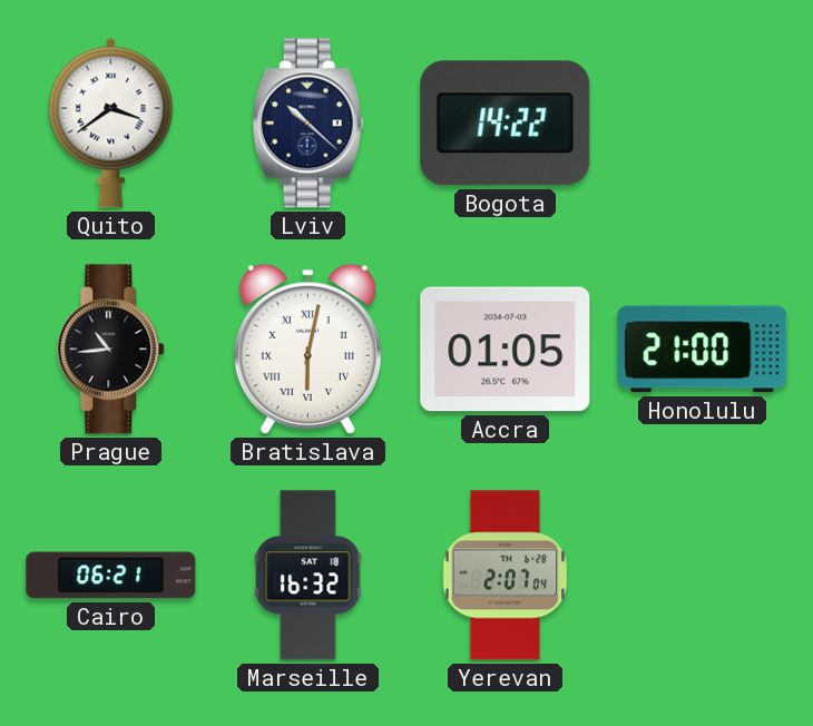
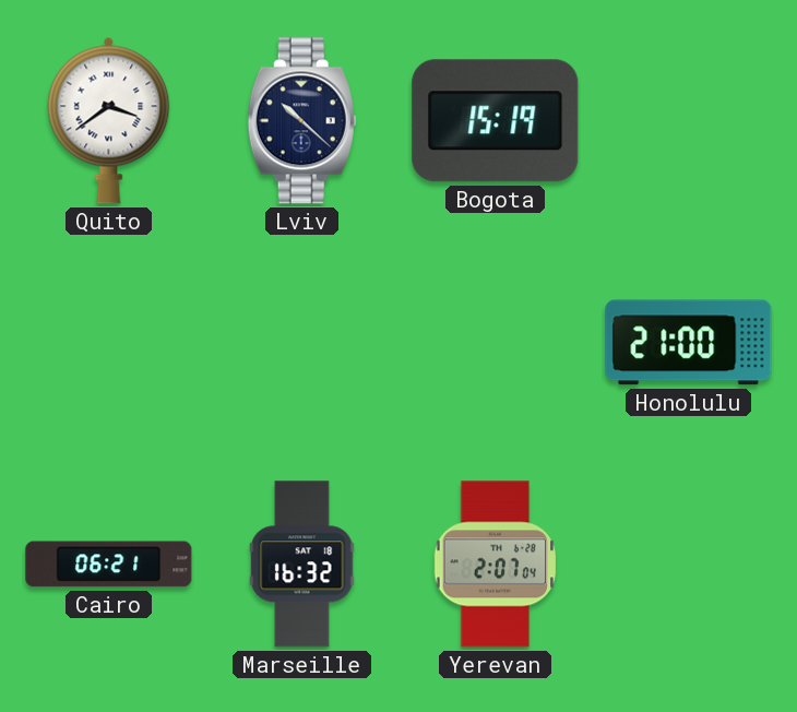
Bogota: 14:22 -> 15:19
Prague: 10:44 -> none
Bratislava: 6:02 -> none
Accra: 01:05 -> none
